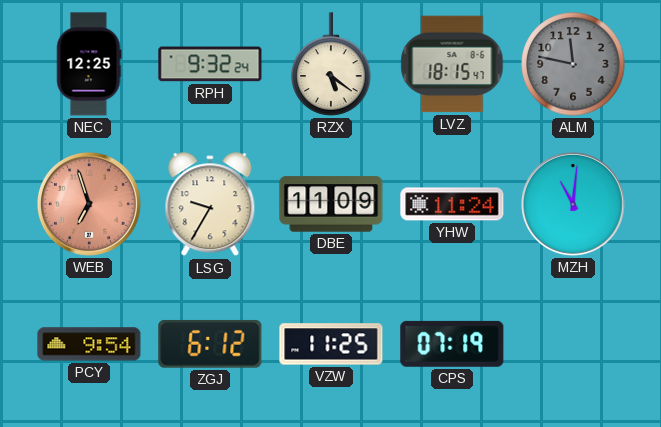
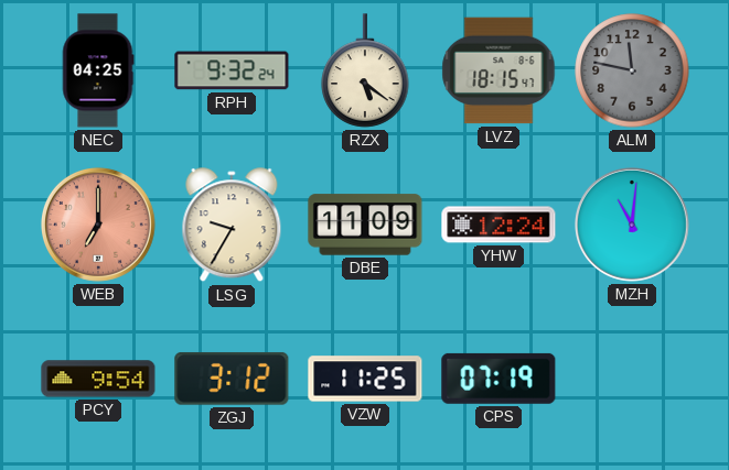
NEC: 12:25 -> 04:25
WEB: 6:57 -> 7:00
YHW: 11:24 -> 12:24
ZGJ: 6:12 -> 3:12
